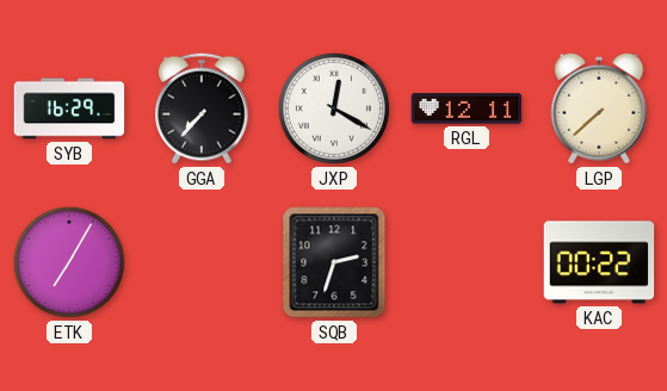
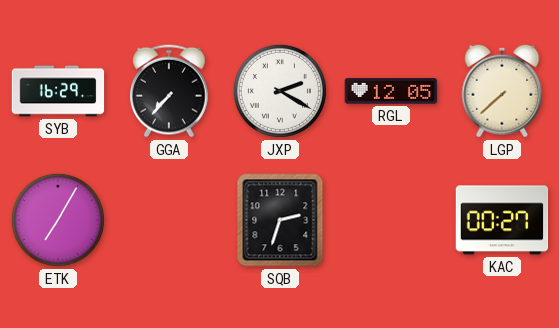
JXP: 12:20 -> 2:20
RGL: 12:11 -> 12:05
KAC: 00:22 -> 00:27
